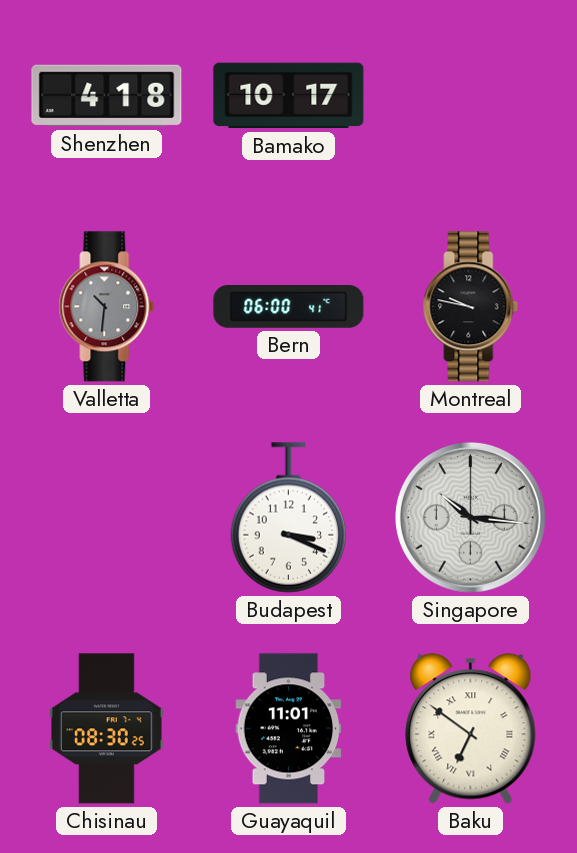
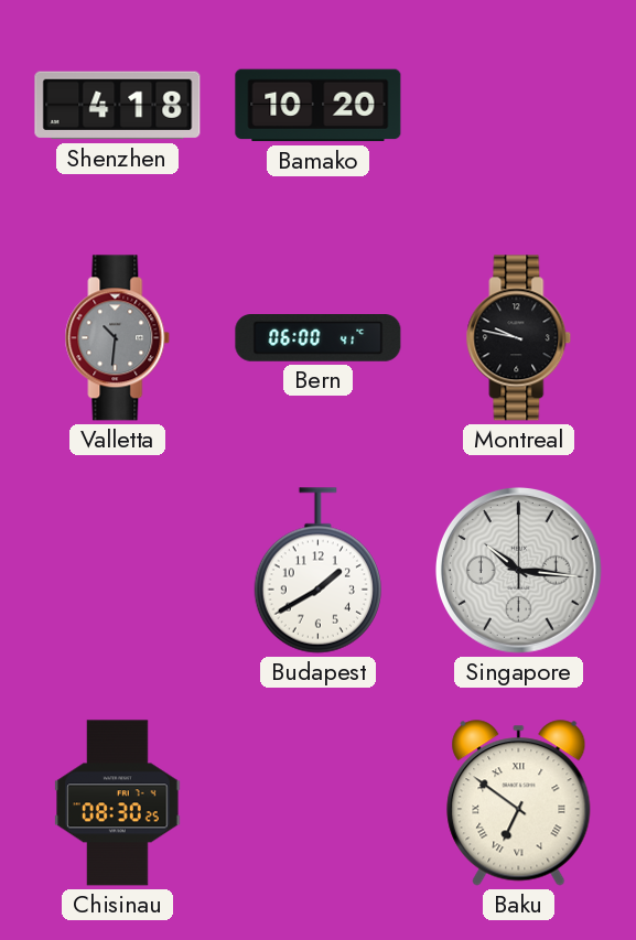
Bamako: 10:17 -> 10:20
Budapest: 3:19 -> 1:40
Guayaquil: 11:01 -> none
